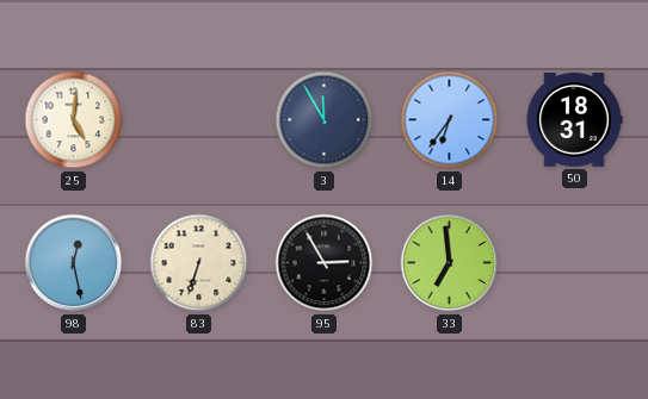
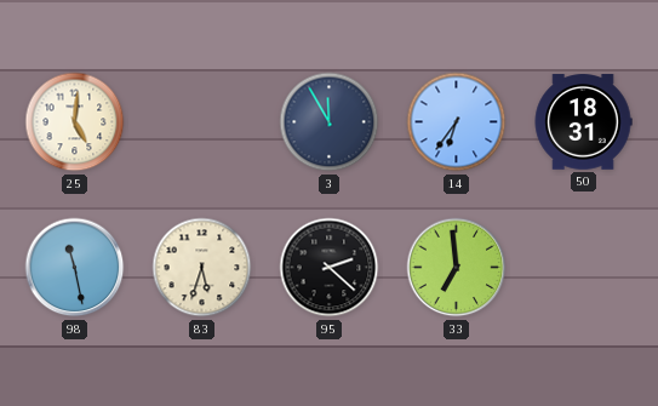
98: 12:28 -> 11:28
83: 6:33 -> 5:33
95: 2:55 -> 2:22
